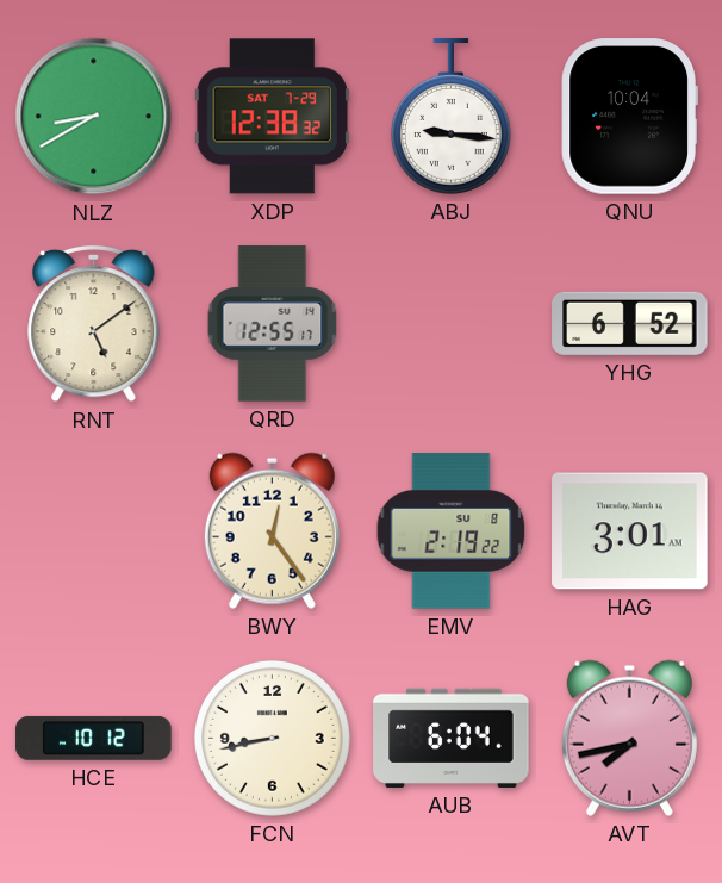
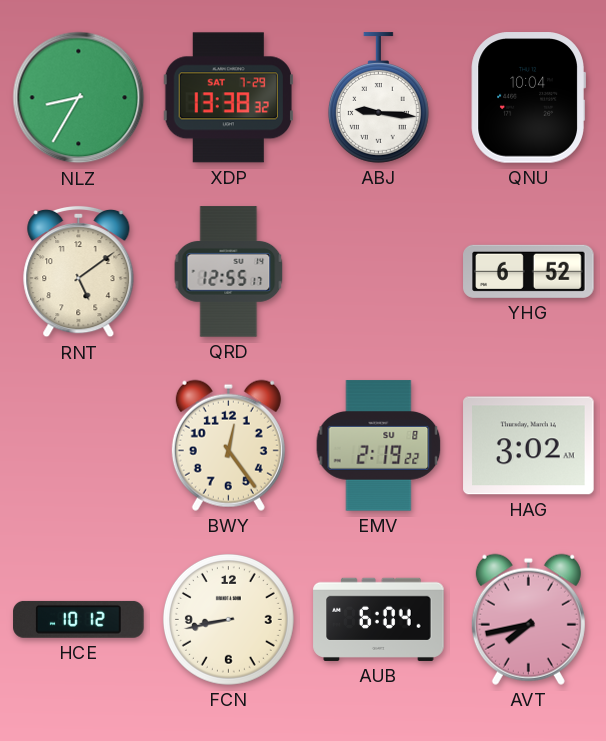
NLZ: 8:40 -> 8:35
XDP: 12:38 -> 13:38
HAG: 3:01 -> 3:02
